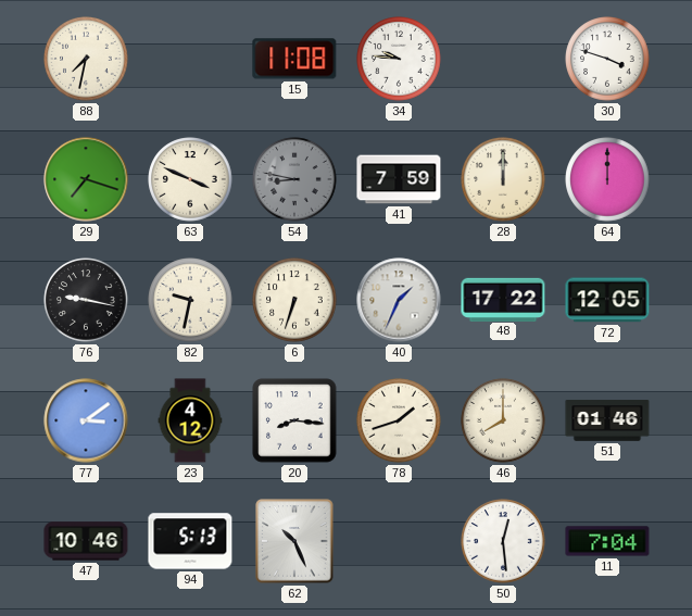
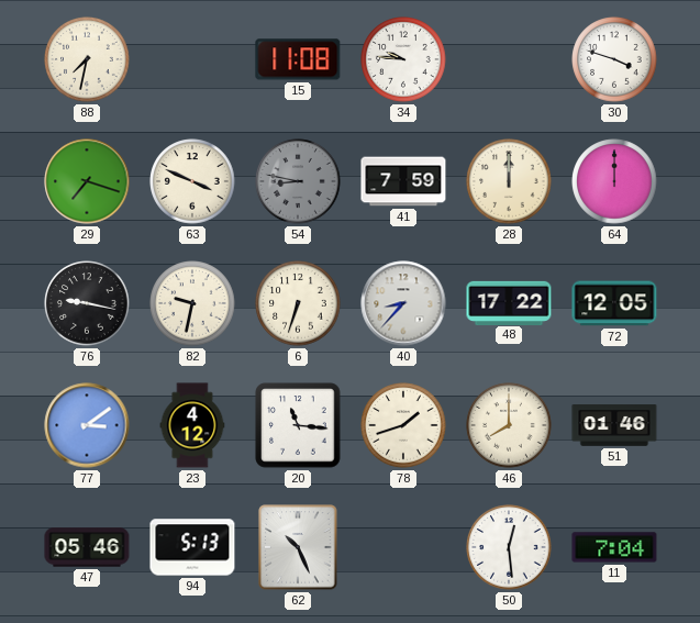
40: 1:34 -> 8:37
20: 8:16 -> 11:16
47: 10:46 -> 05:46
